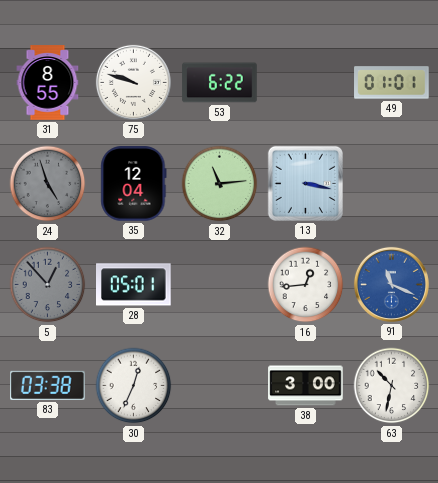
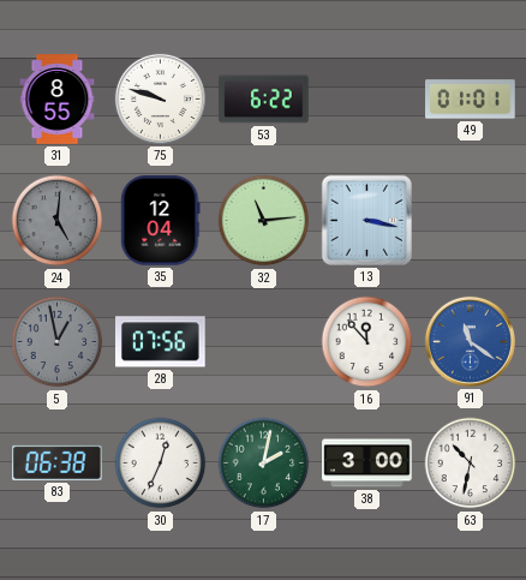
24: 4:57 -> 5:01
5: 12:53 -> 12:58
28: 05:01 -> 07:56
16: 12:44 -> 11:53
91: 11:19 -> 11:21
83: 03:38 -> 06:38
17: none -> 2:02
